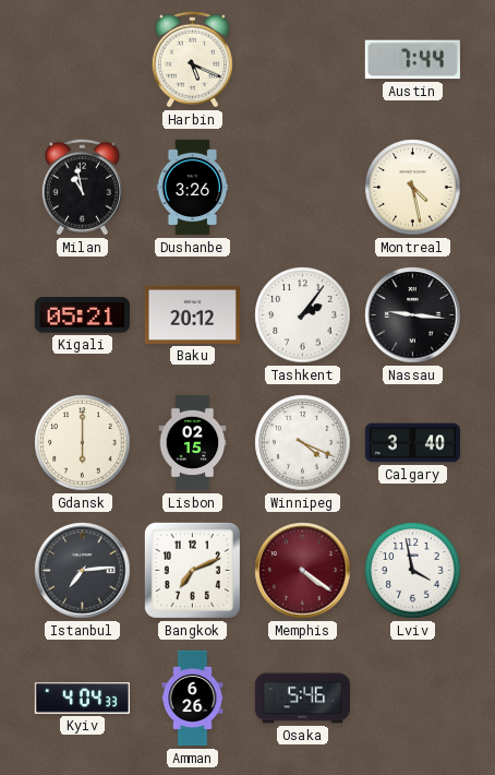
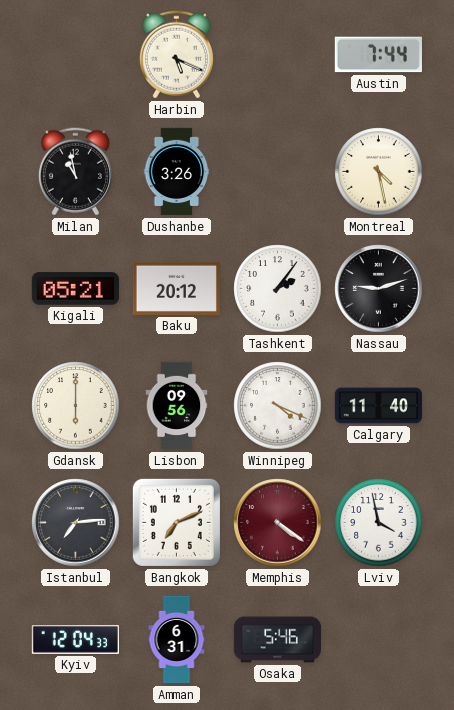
Nassau: 9:16 -> 9:12
Lisbon: 02:15 -> 09:56
Calgary: 3:40 -> 11:40
Kyiv: 4:04 -> 12:04
Amman: 6:26 -> 6:31
